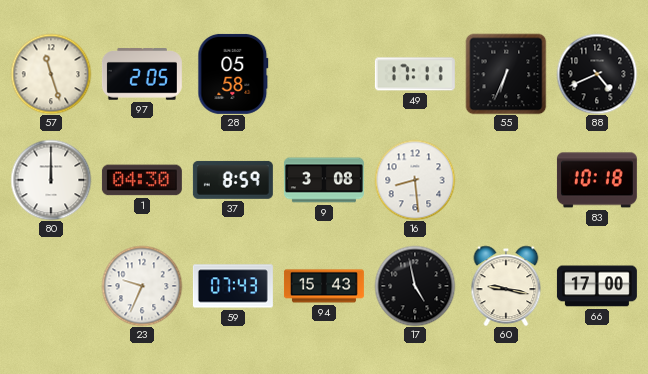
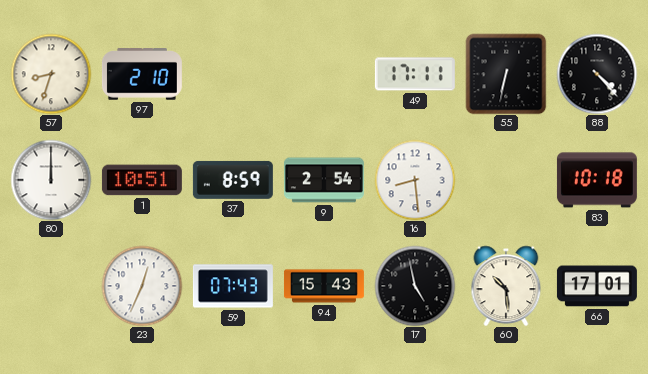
57: 11:27 -> 8:33
97: 2:05 -> 2:10
28: 05:58 -> none
55: 6:34 -> 6:32
88: 4:41 -> 4:23
1: 04:30 -> 10:51
9: 3:08 -> 2:54
23: 9:34 -> 12:34
60: 9:17 -> 10:29
66: 17:00 -> 17:01
